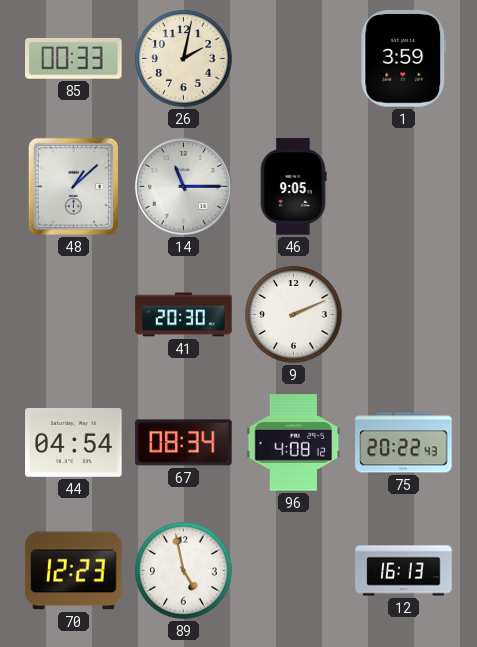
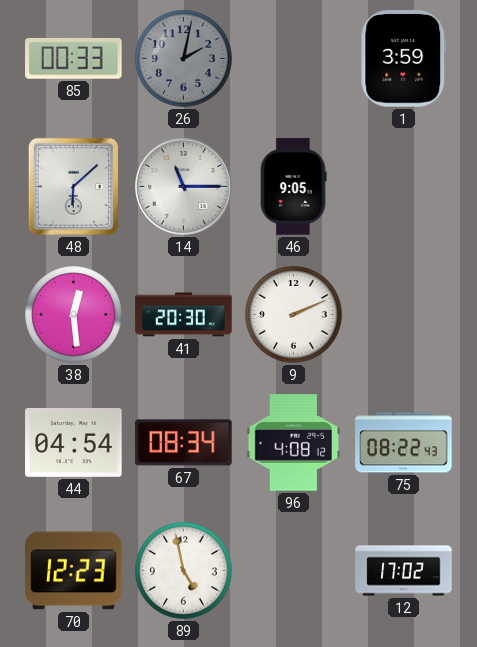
26 dial: cream -> grey
48: 1:08 -> 6:08
38: none -> 12:29
75: 20:22 -> 08:22
12: 16:13 -> 17:02
